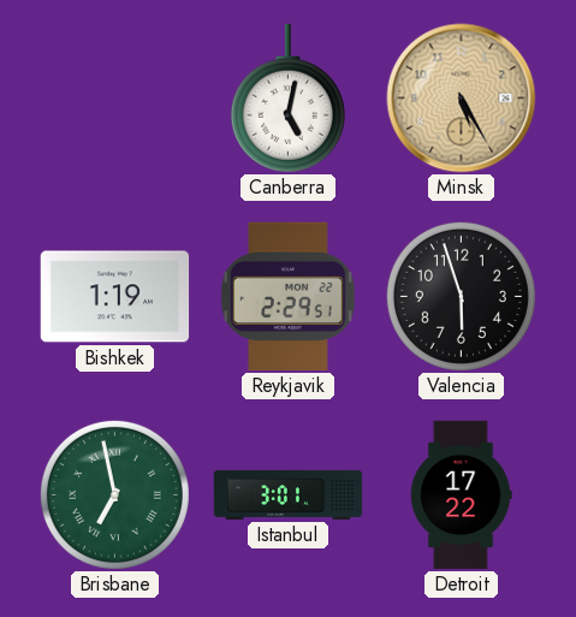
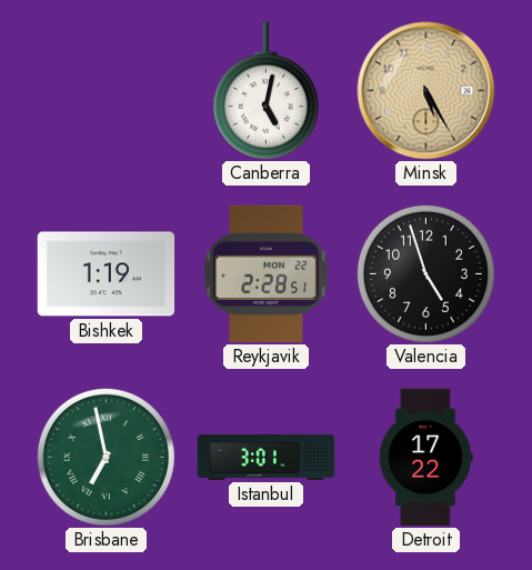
Reykjavik: 2:29 -> 2:28
Valencia: 5:57 -> 4:57
